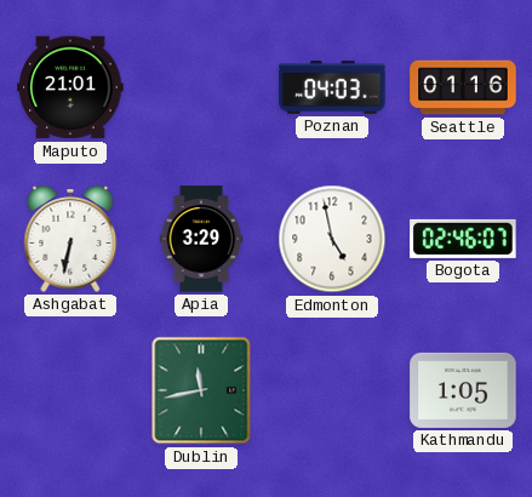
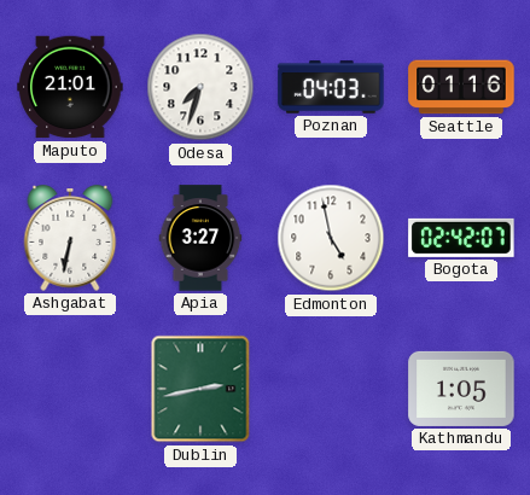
Odesa: none -> 7:33
Apia: 3:29 -> 3:27
Bogota: 02:46 -> 02:42
Dublin: 11:43 -> 2:43
